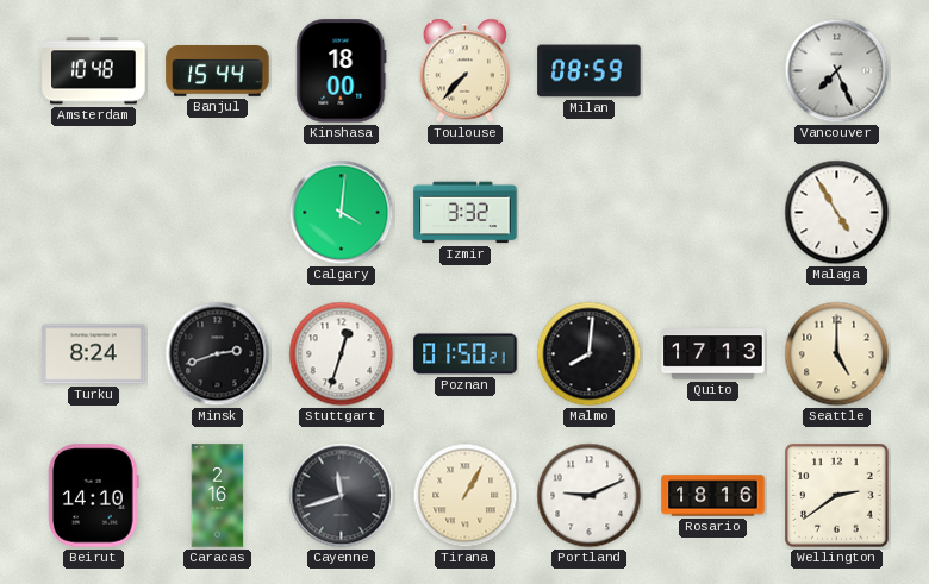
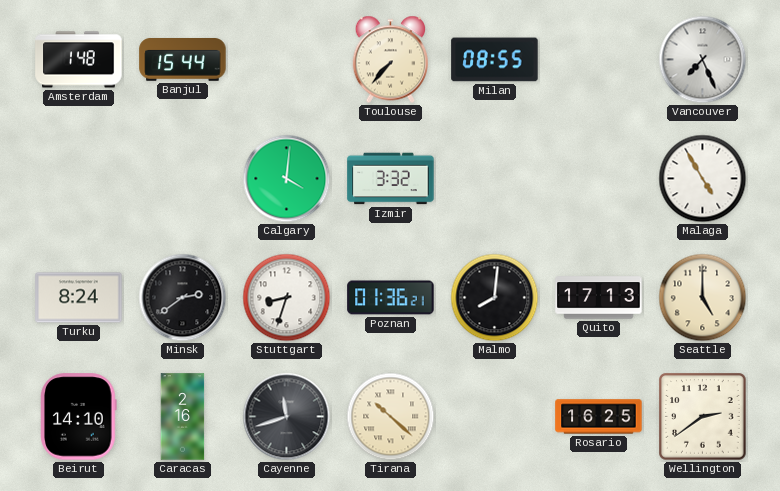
Amsterdam: 10:48 -> 1:48
Kinshasa: 18:00 -> none
Milan: 08:59 -> 08:55
Minsk: 2:42 -> 2:39
Stuttgart: 12:33 -> 8:33
Poznan: 01:50 -> 01:36
Tirana: 1:05 -> 10:22
Portland: 9:11 -> none
Rosario: 18:16 -> 16:25
